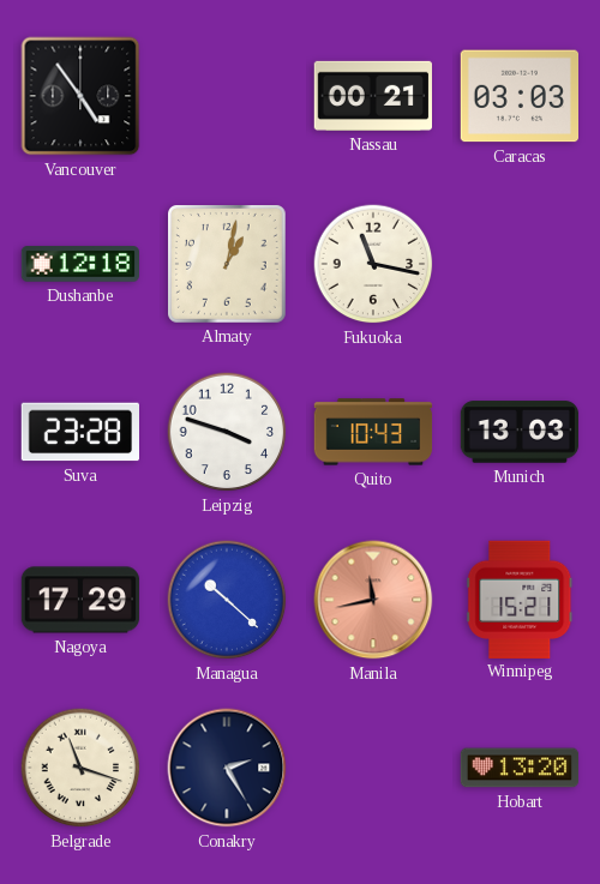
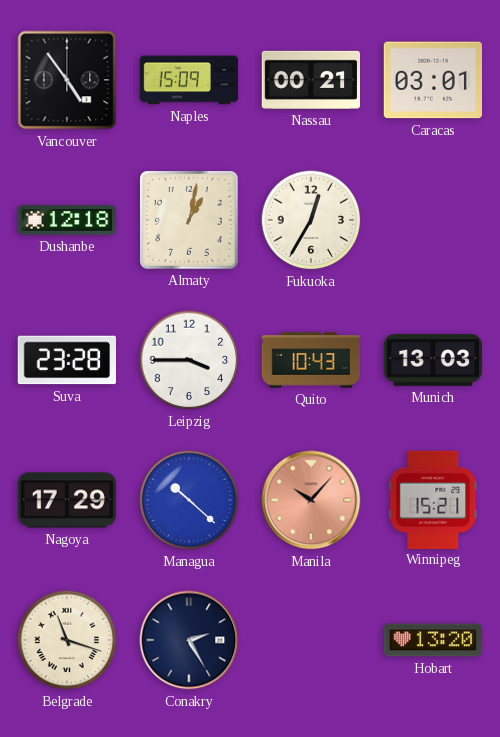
Naples: none -> 15:09
Caracas: 03:03 -> 03:01
Fukuoka: 11:17 -> 12:35
Leipzig: 3:48 -> 3:45
Manila: 11:43 -> 10:07
